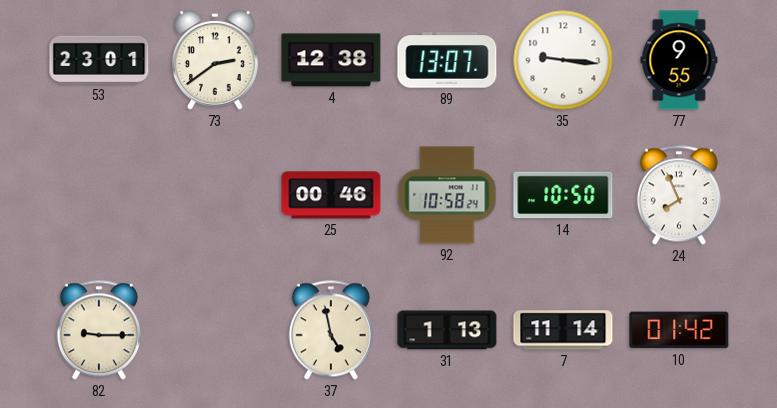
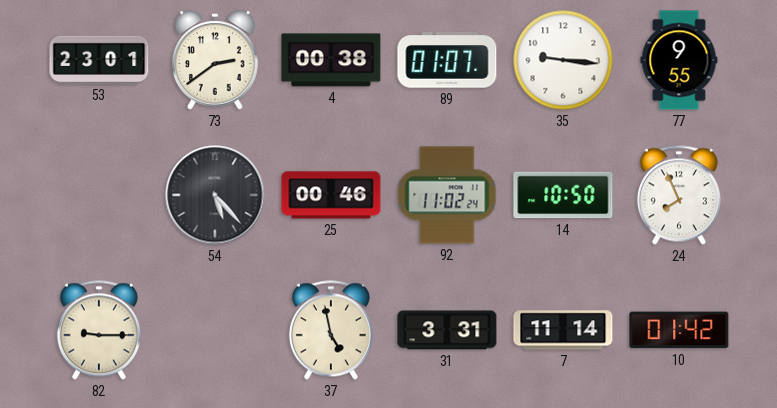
4: 12:38 -> 00:38
89: 13:07 -> 01:07
54: none -> 5:23
92: 10:58 -> 11:02
31: 1:13 -> 3:31
